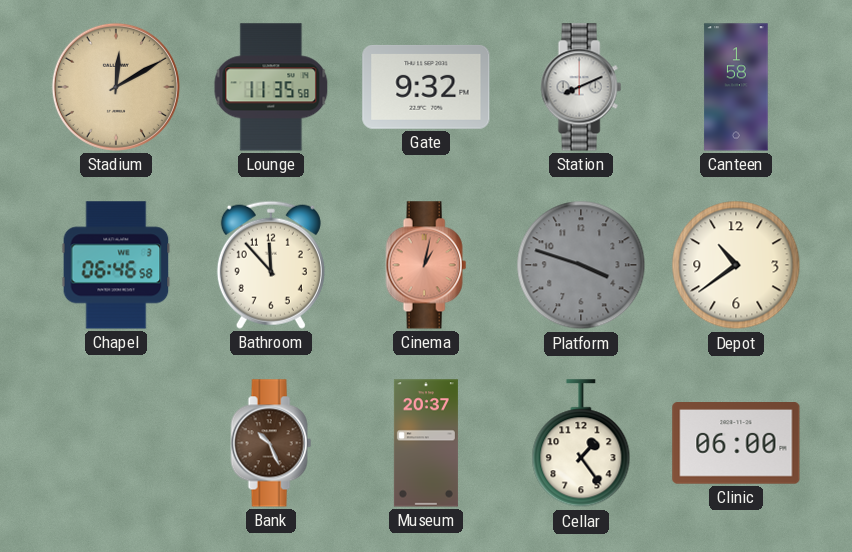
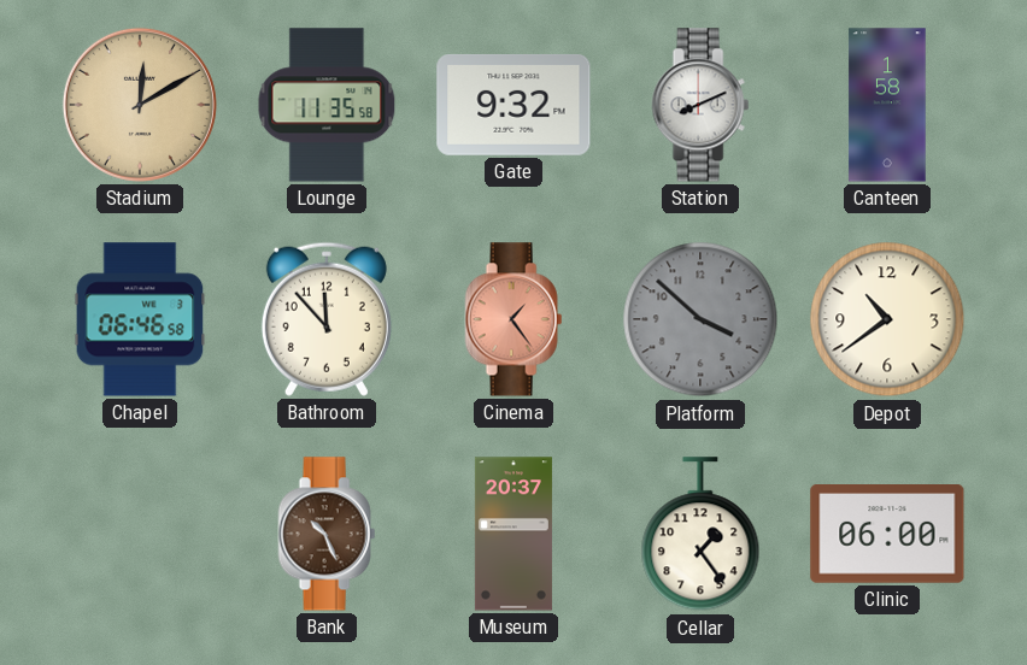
Cinema: 1:02 -> 1:24
Platform: 3:48 -> 3:52
